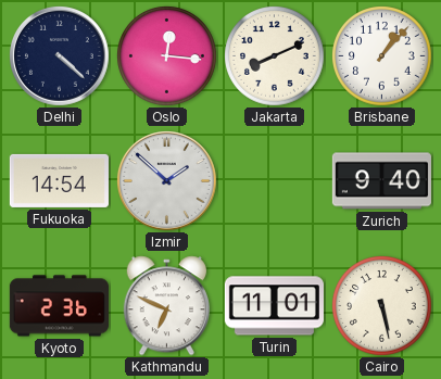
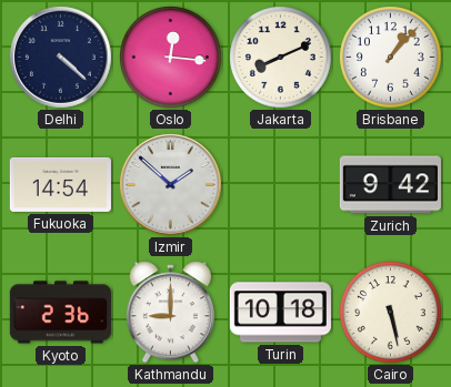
Zurich: 9:40 -> 9:42
Kathmandu: 6:49 -> 9:00
Turin: 11:01 -> 10:18
